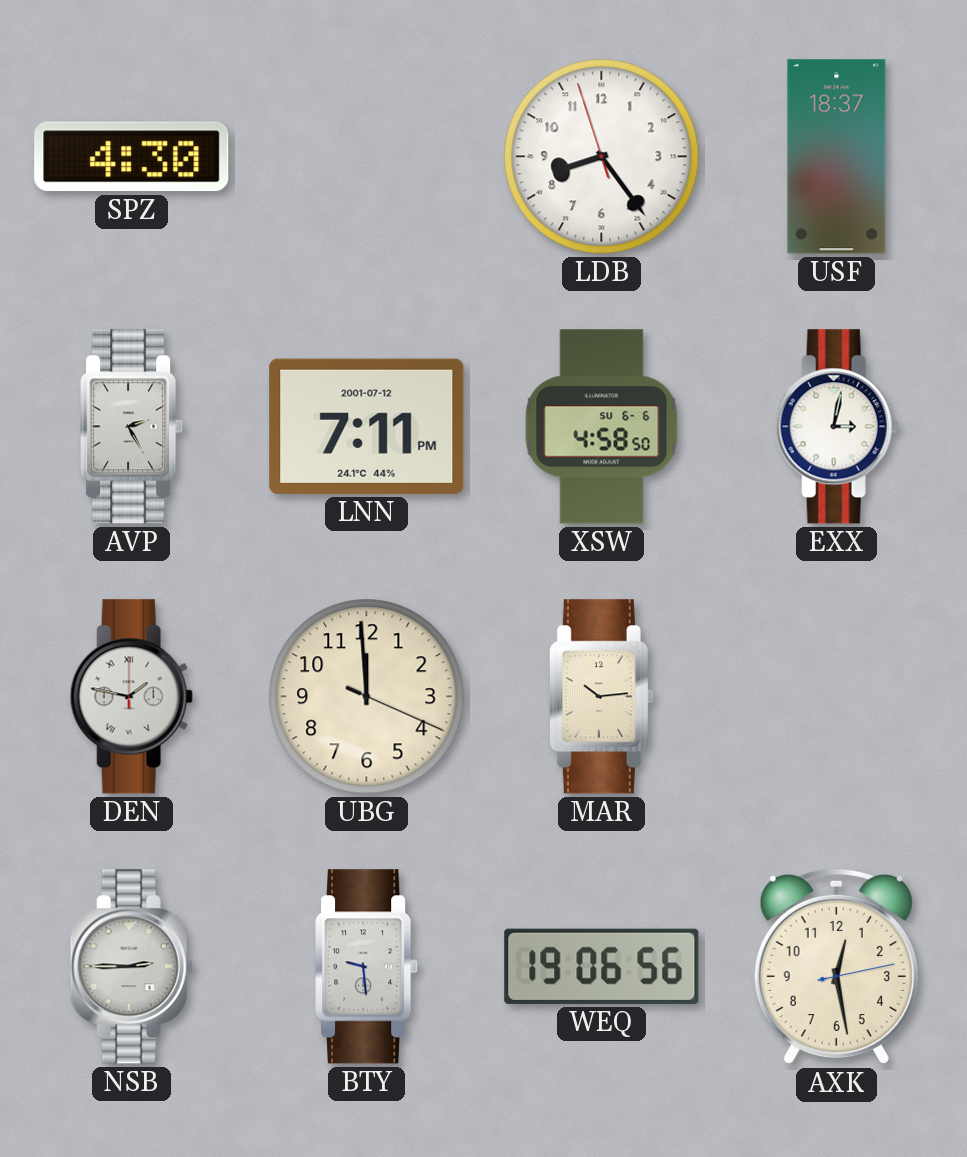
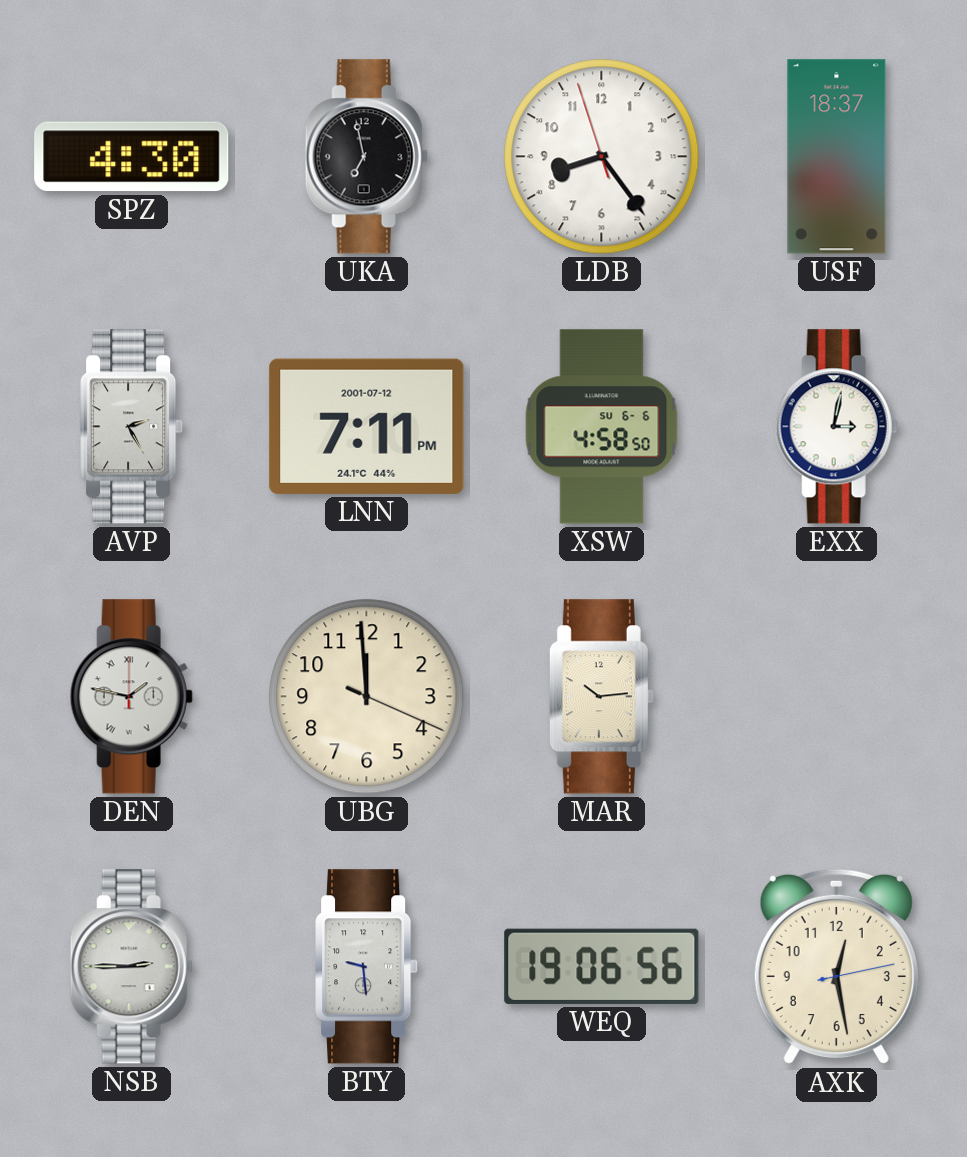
UKA: none -> 6:58
